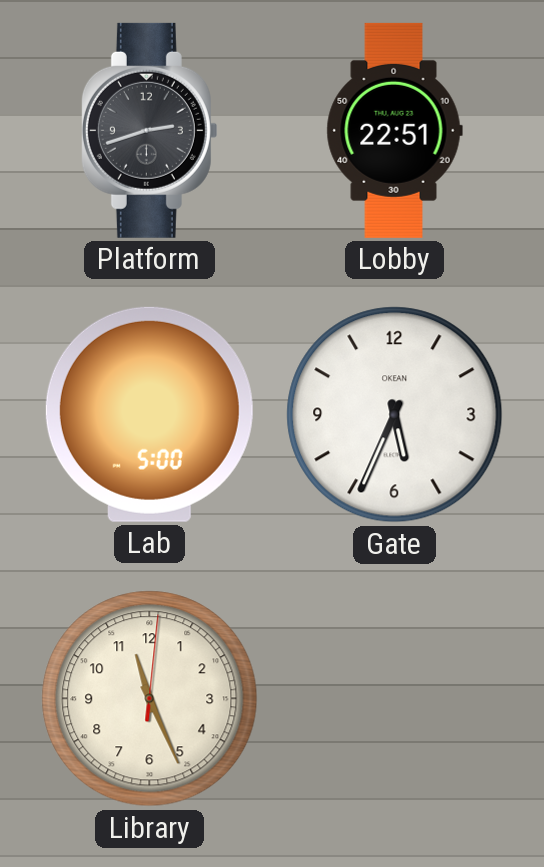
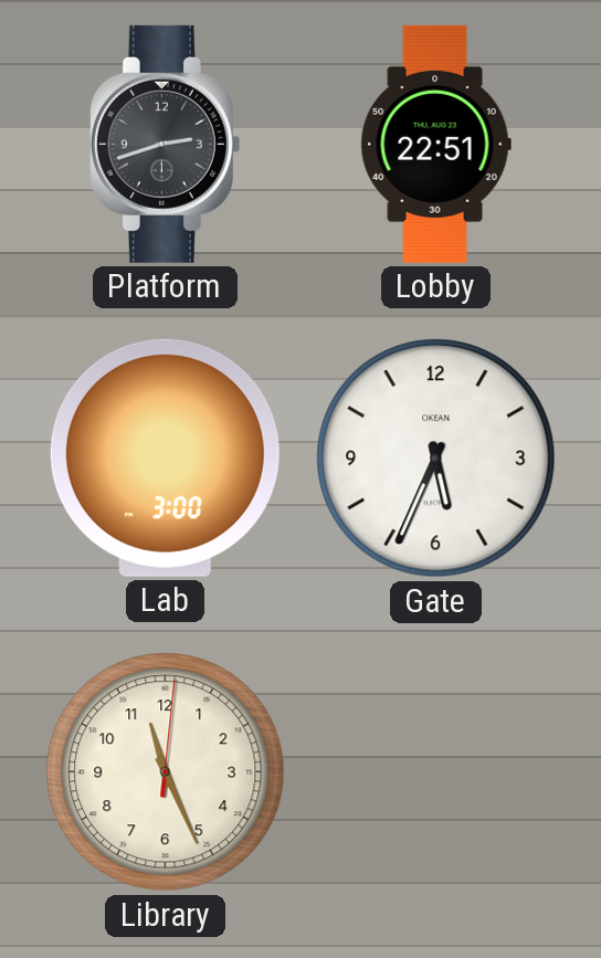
Lab: 5:00 -> 3:00
